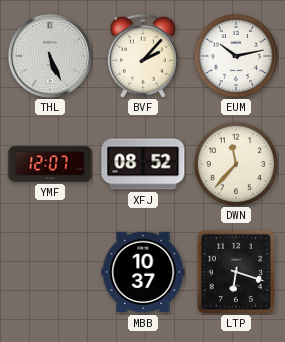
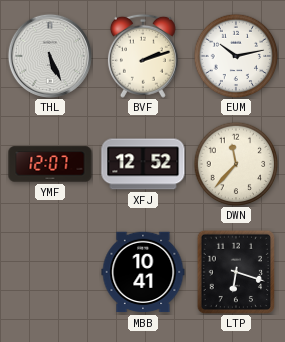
BVF: 2:07 -> 2:12
XFJ: 08:52 -> 12:52
MBB: 10:37 -> 10:41
